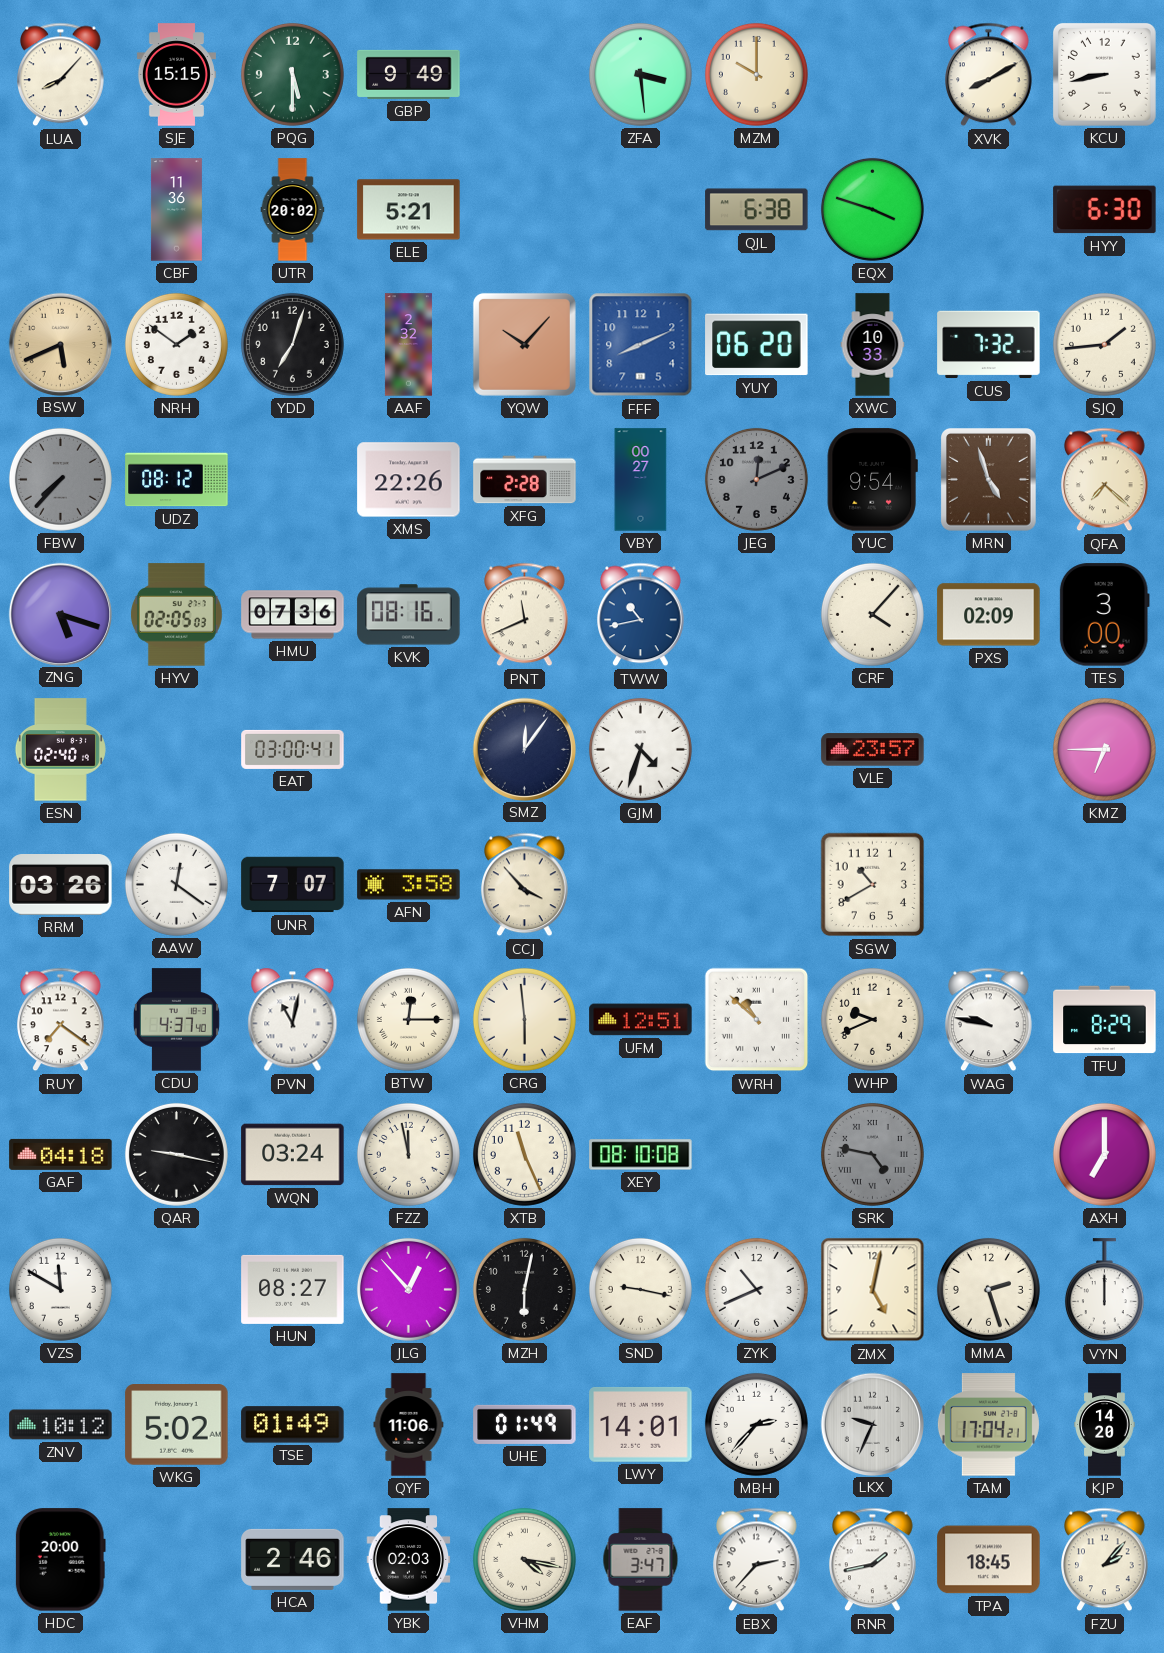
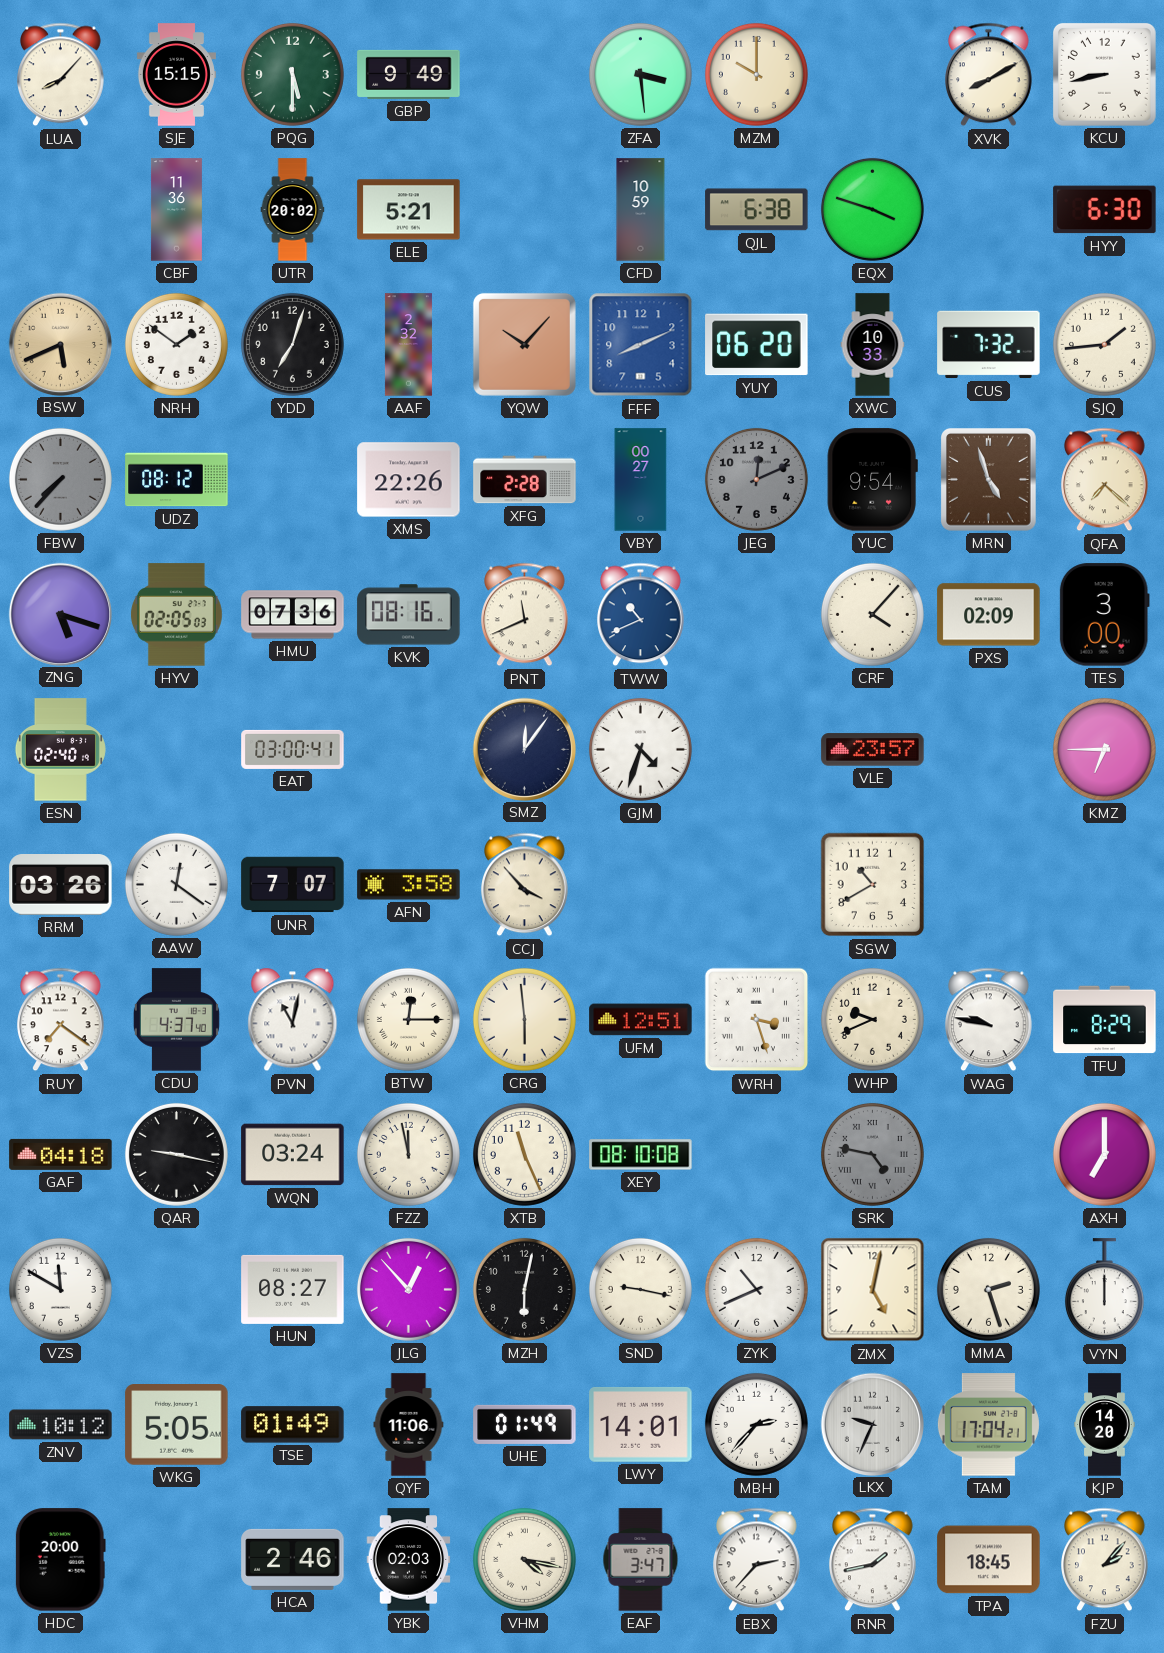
CFD: none -> 10:59
TWW: 10:43 -> 10:41
WRH: 10:52 -> 3:27
WKG: 5:02 -> 5:05
